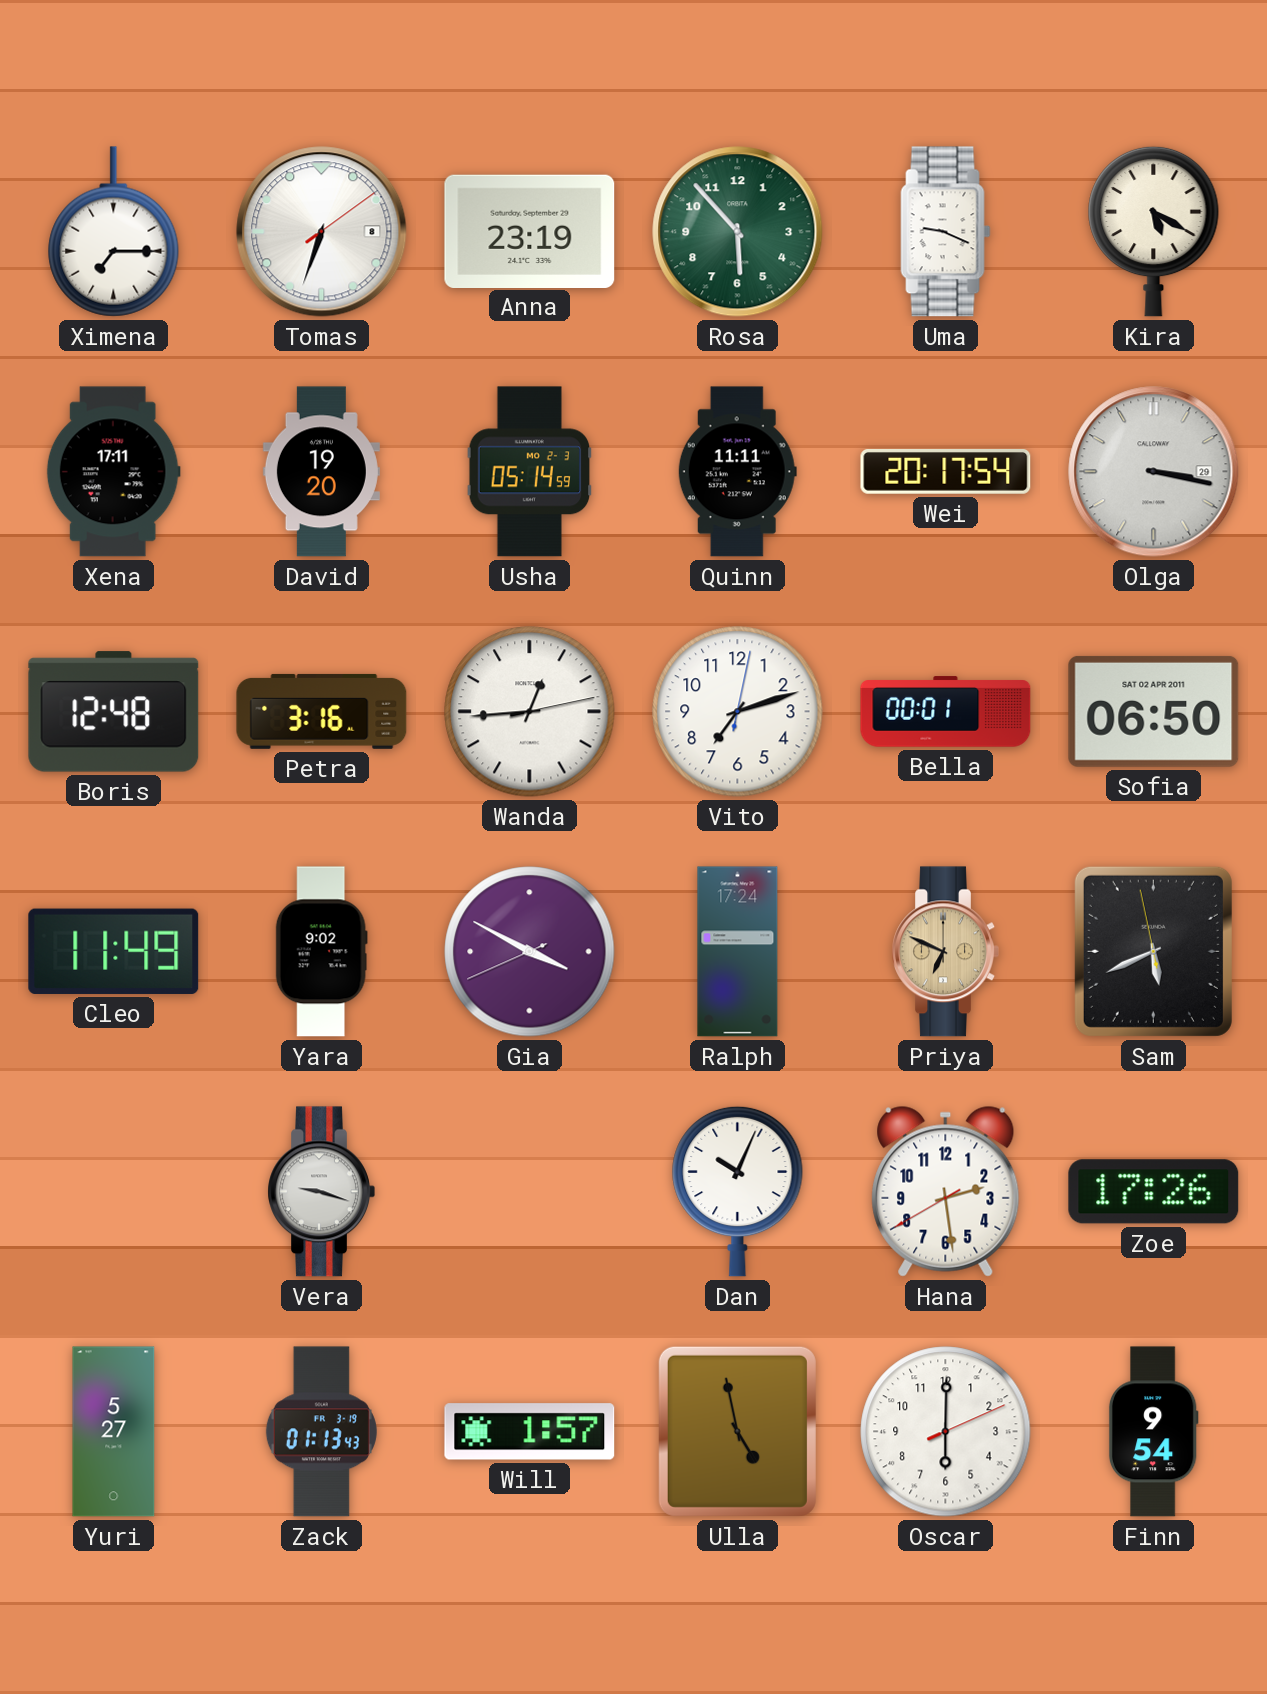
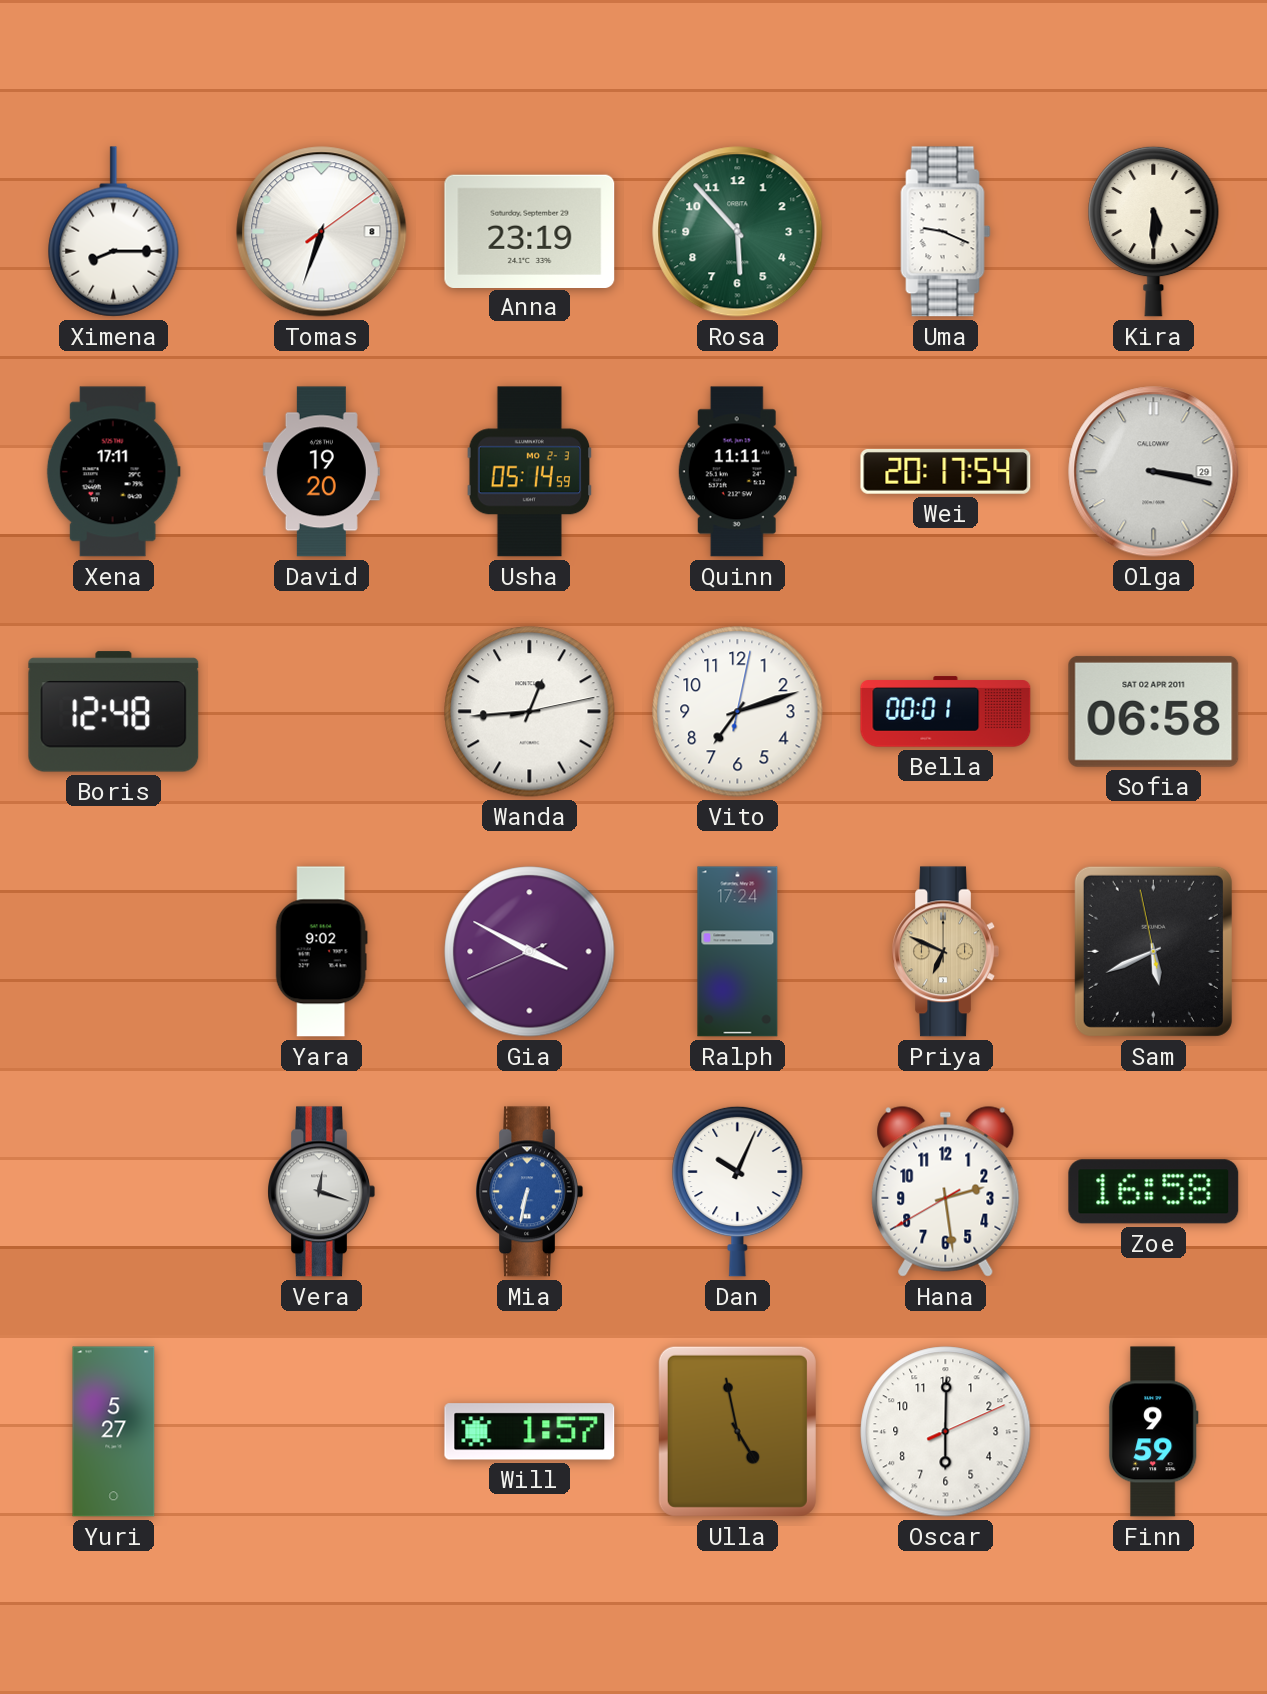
Ximena: 7:15 -> 8:15
Kira: 5:20 -> 5:30
Petra: 3:16 -> none
Sofia: 06:50 -> 06:58
Cleo: 11:49 -> none
Vera: 9:18 -> 12:18
Mia: none -> 6:32
Zoe: 17:26 -> 16:58
Zack: 01:13 -> none
Finn: 9:54 -> 9:59
